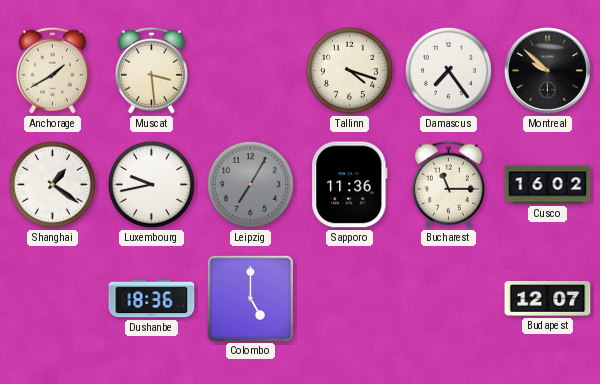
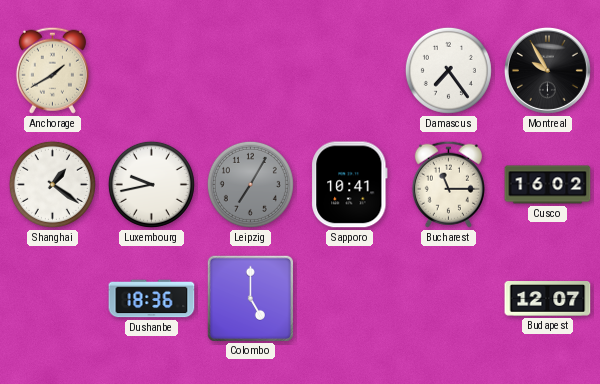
Muscat: 3:29 -> none
Tallinn: 4:18 -> none
Montreal: 9:52 -> 9:55
Sapporo: 11:36 -> 10:41
